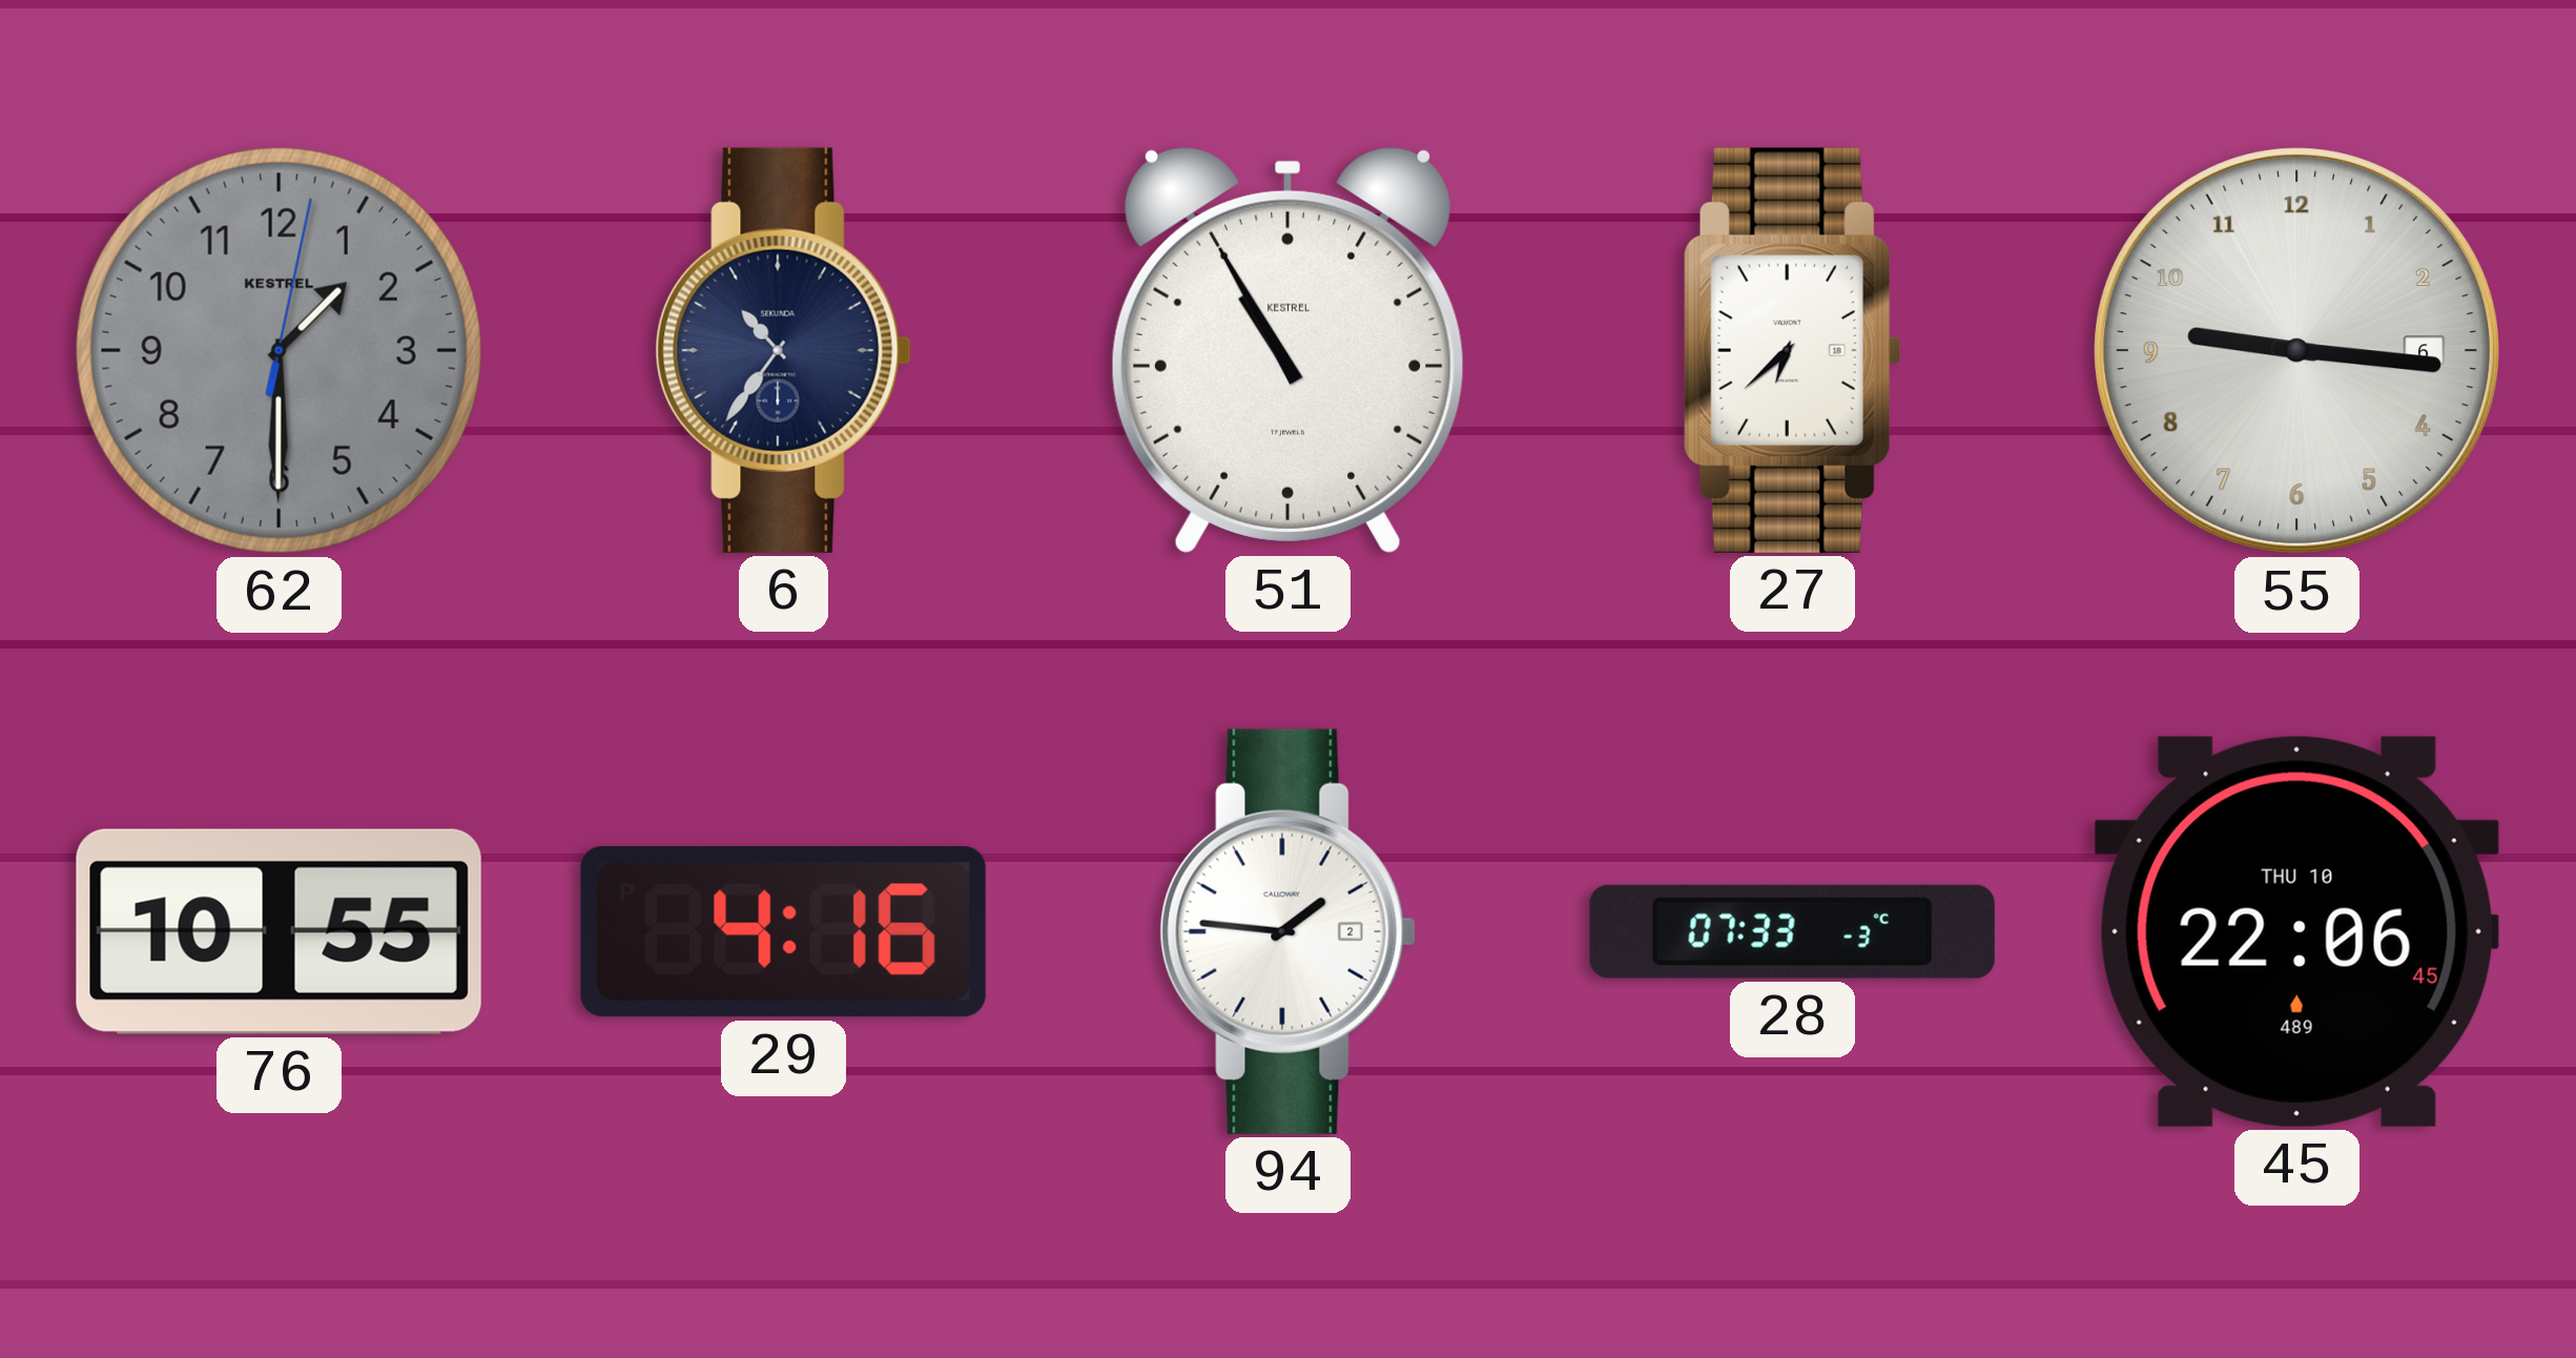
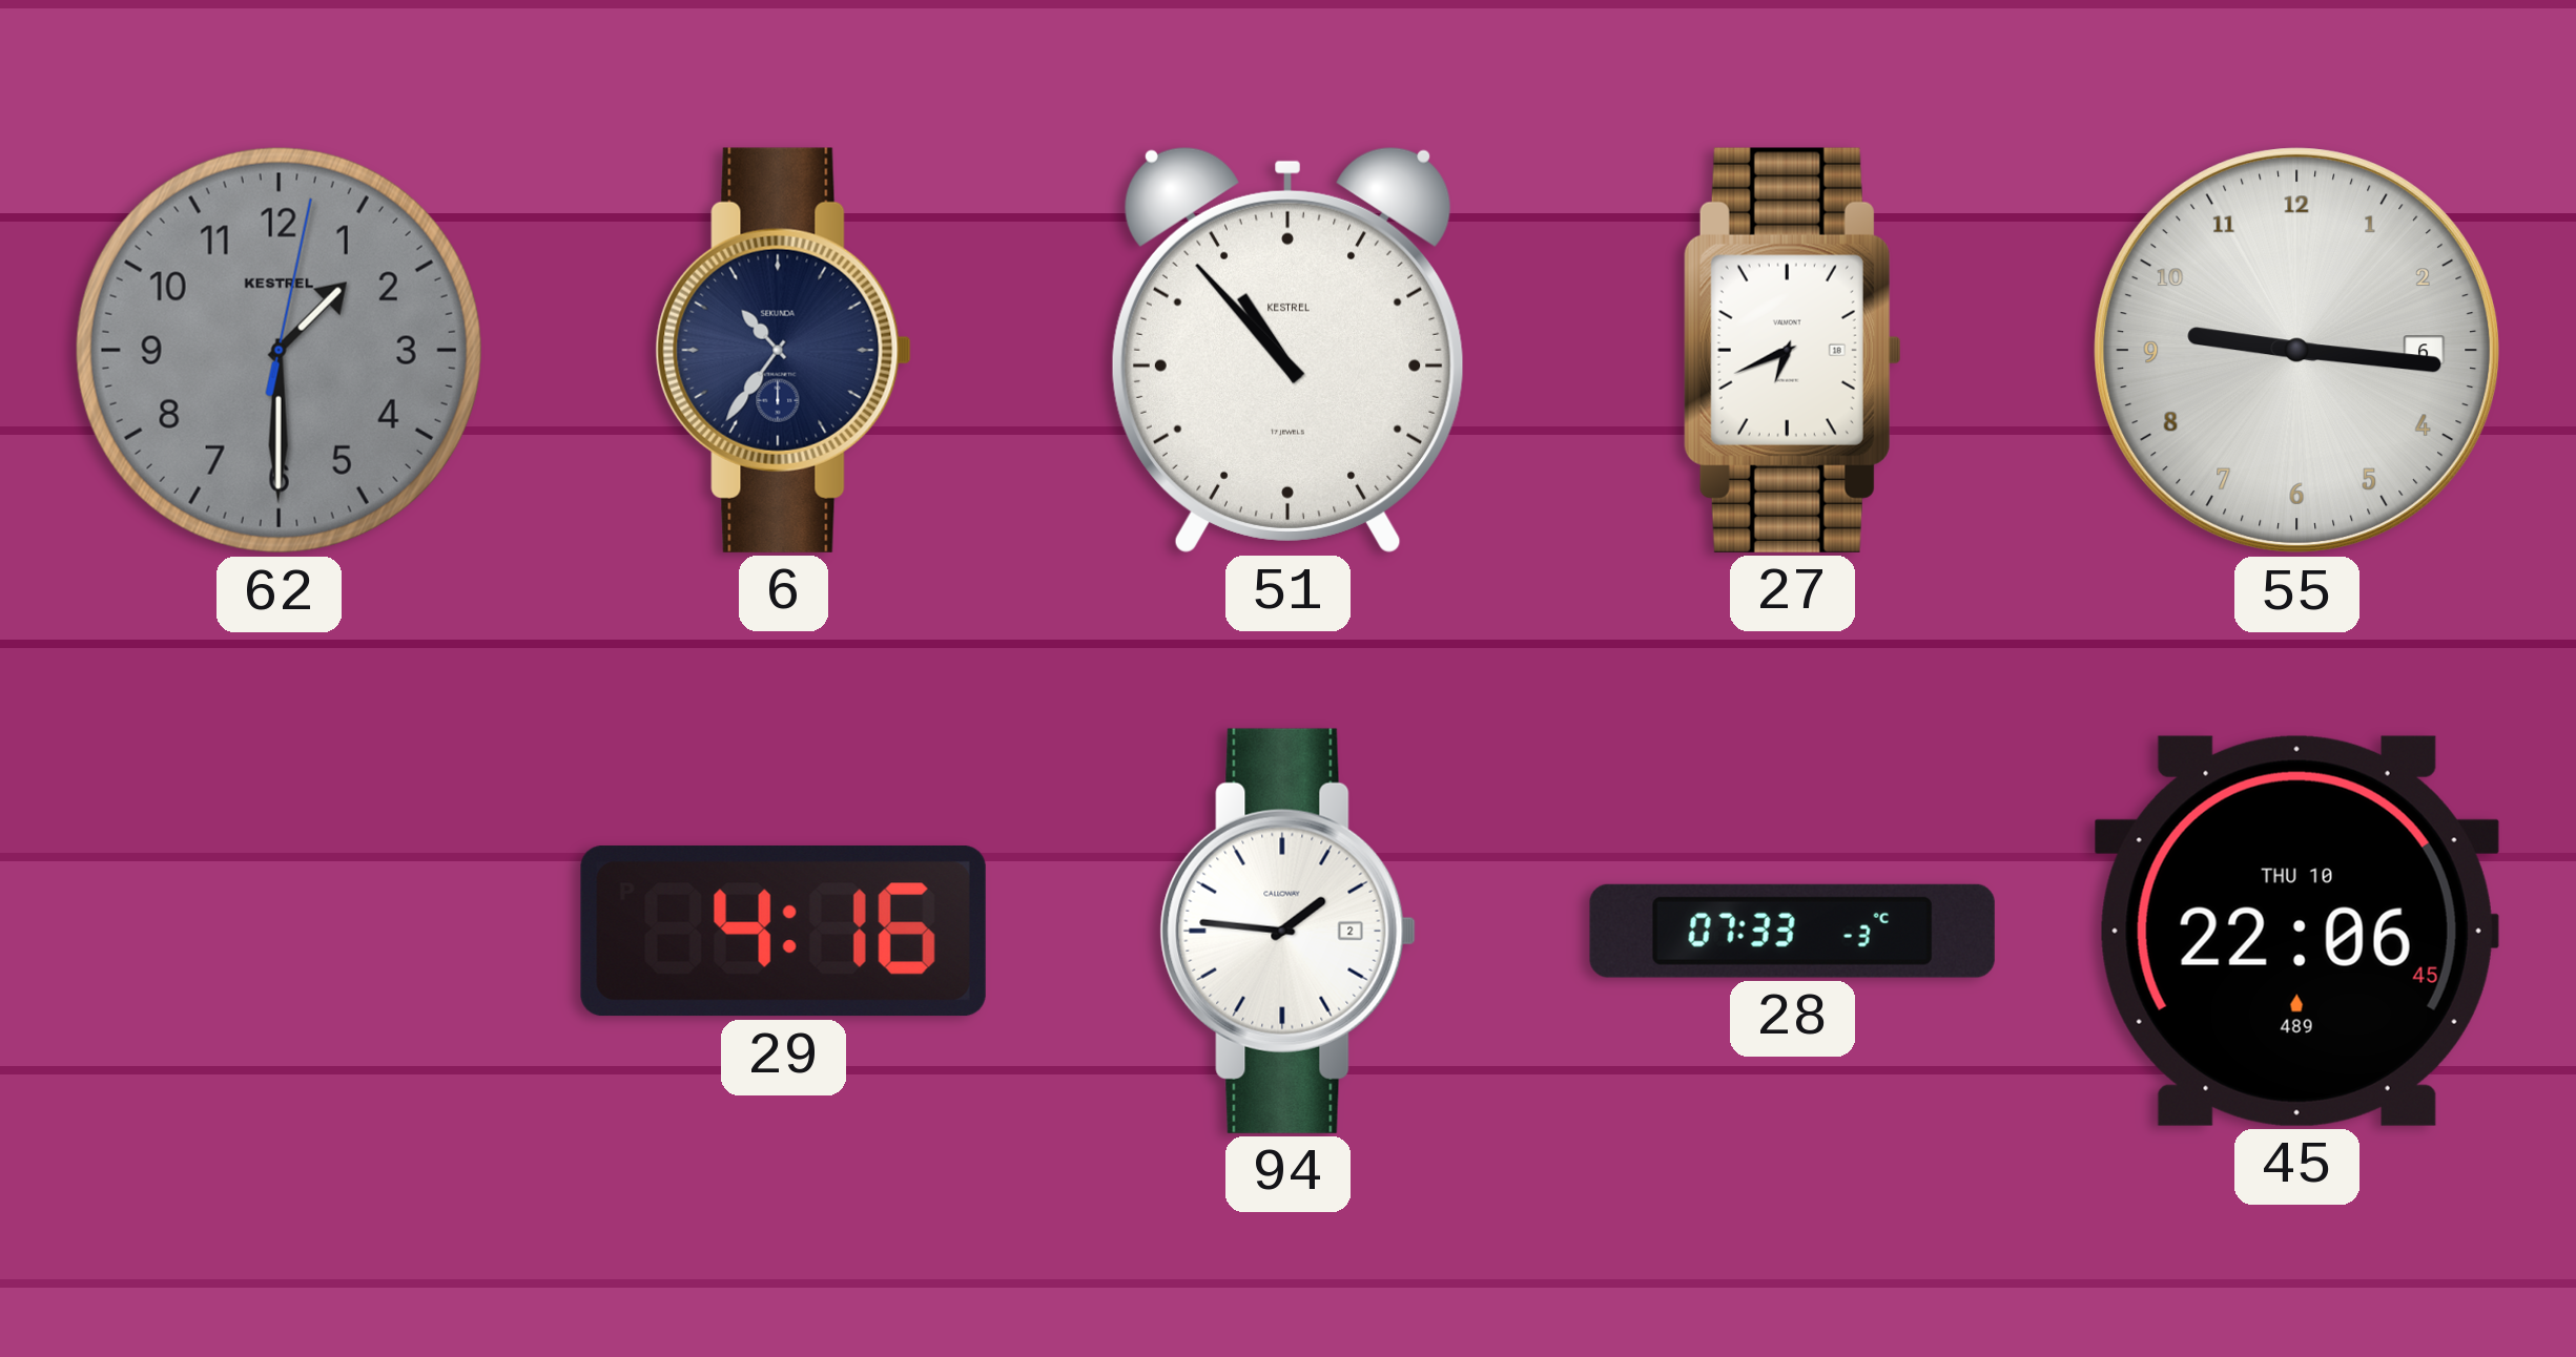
51: 10:55 -> 10:53
27: 6:38 -> 6:41
76: 10:55 -> none
